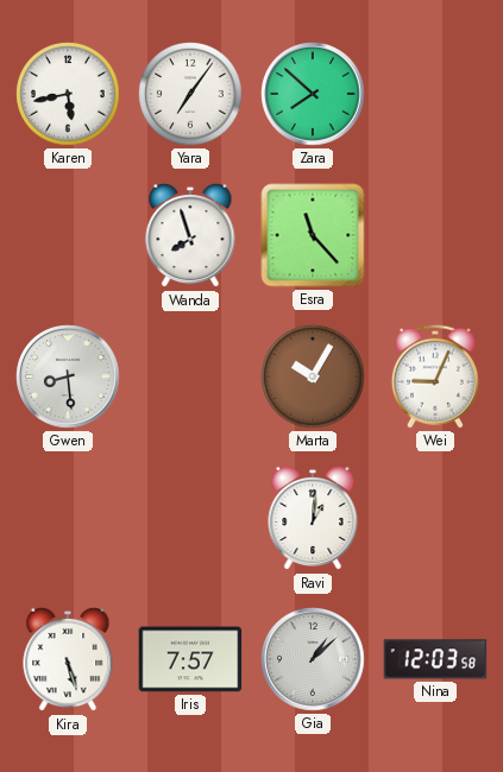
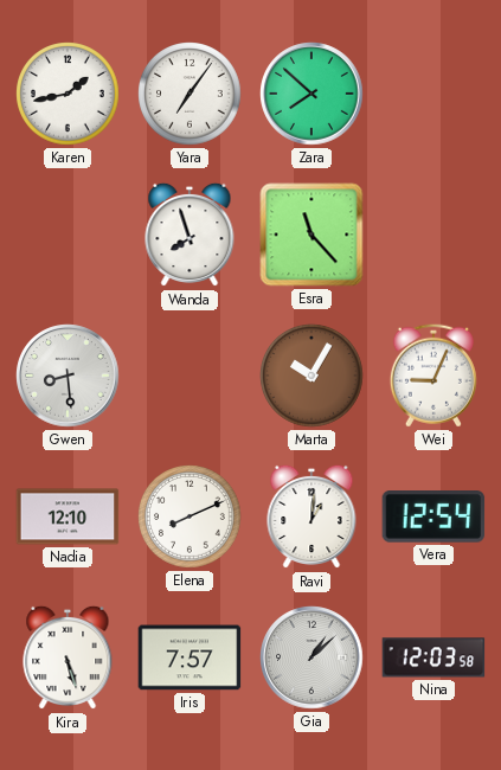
Karen: 5:43 -> 1:43
Nadia: none -> 12:10
Elena: none -> 8:11
Vera: none -> 12:54
